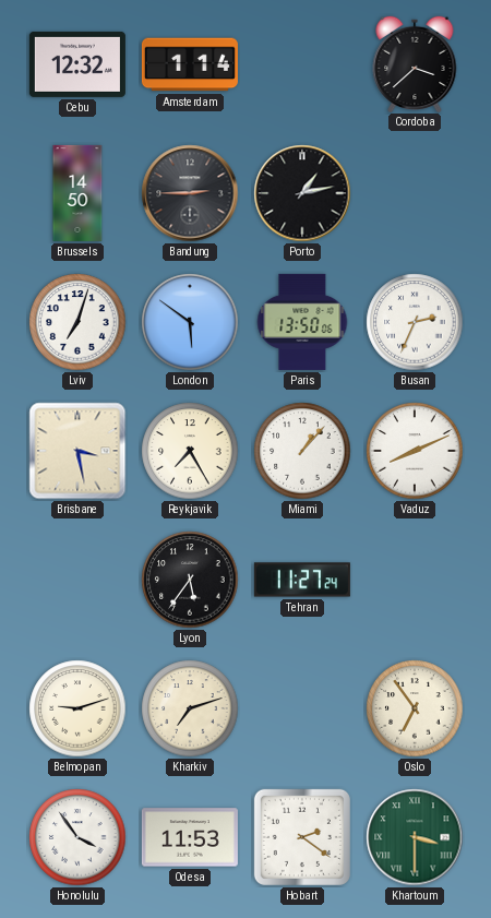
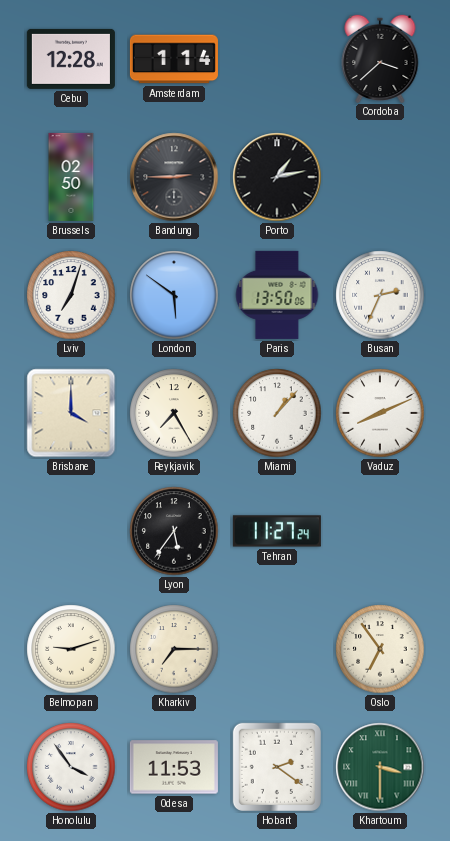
Cebu: 12:32 -> 12:28
Brussels: 14:50 -> 02:50
Brisbane: 3:28 -> 4:00
Kharkiv: 7:12 -> 7:15
